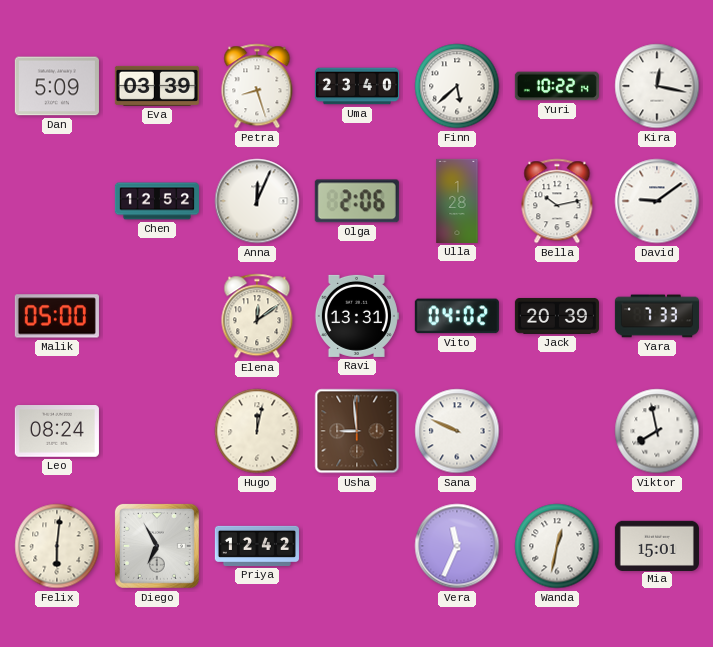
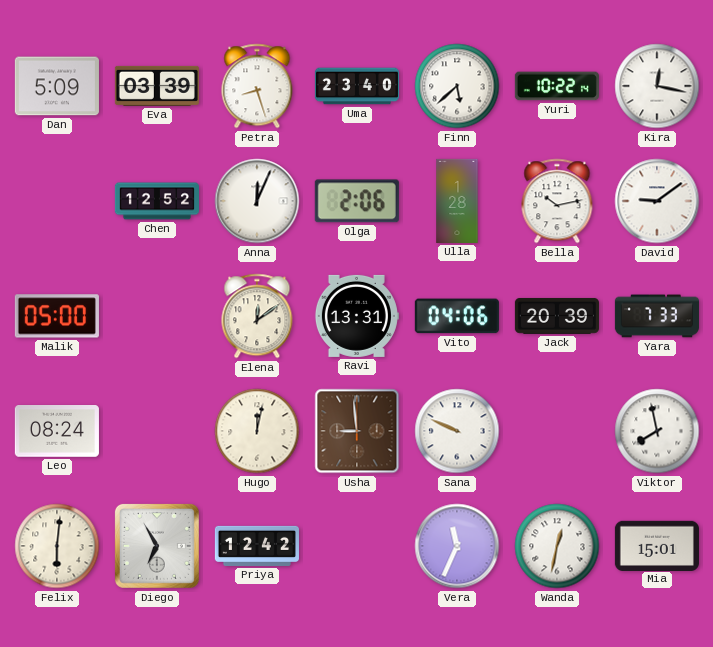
Vito: 04:02 -> 04:06
